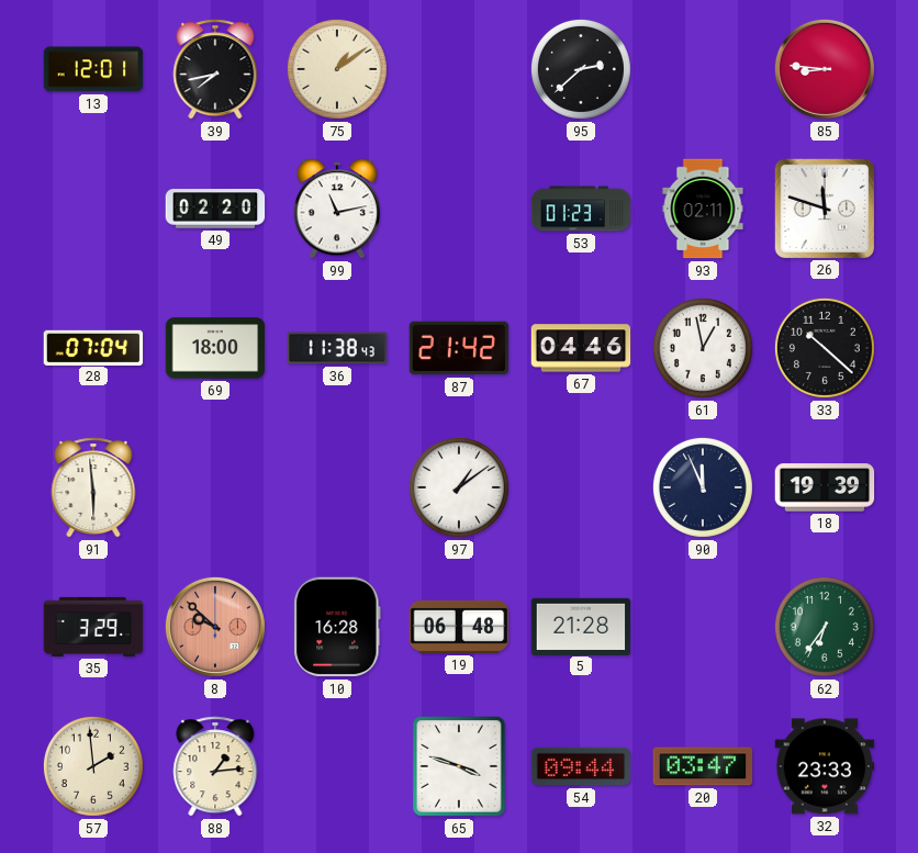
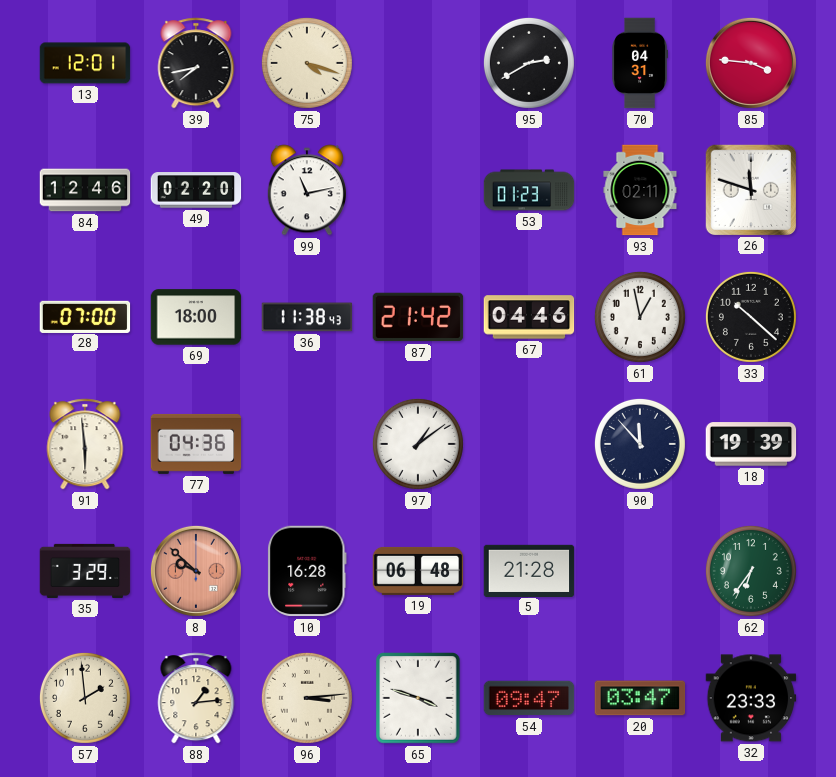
75: 1:09 -> 4:18
95: 2:38 -> 2:40
70: none -> 04:31
85: 8:46 -> 3:46
84: none -> 12:46
28: 07:04 -> 07:00
77: none -> 04:36
90: 11:56 -> 11:53
96: none -> 3:14
54: 09:44 -> 09:47
